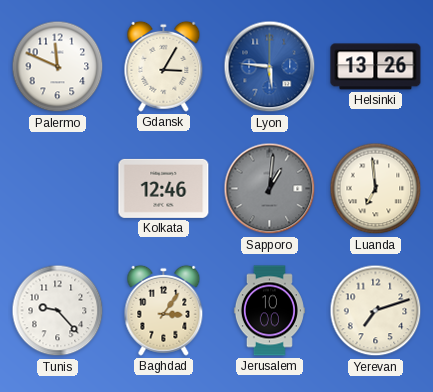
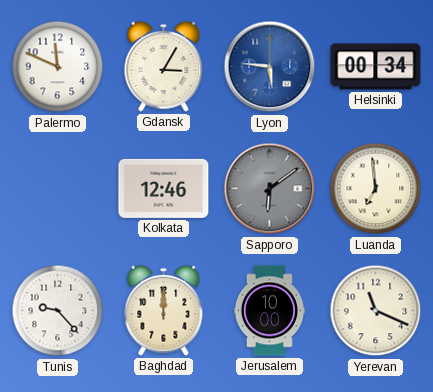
Helsinki: 13:26 -> 00:34
Sapporo: 1:01 -> 6:09
Baghdad: 3:06 -> 12:00
Yerevan: 7:12 -> 11:19
